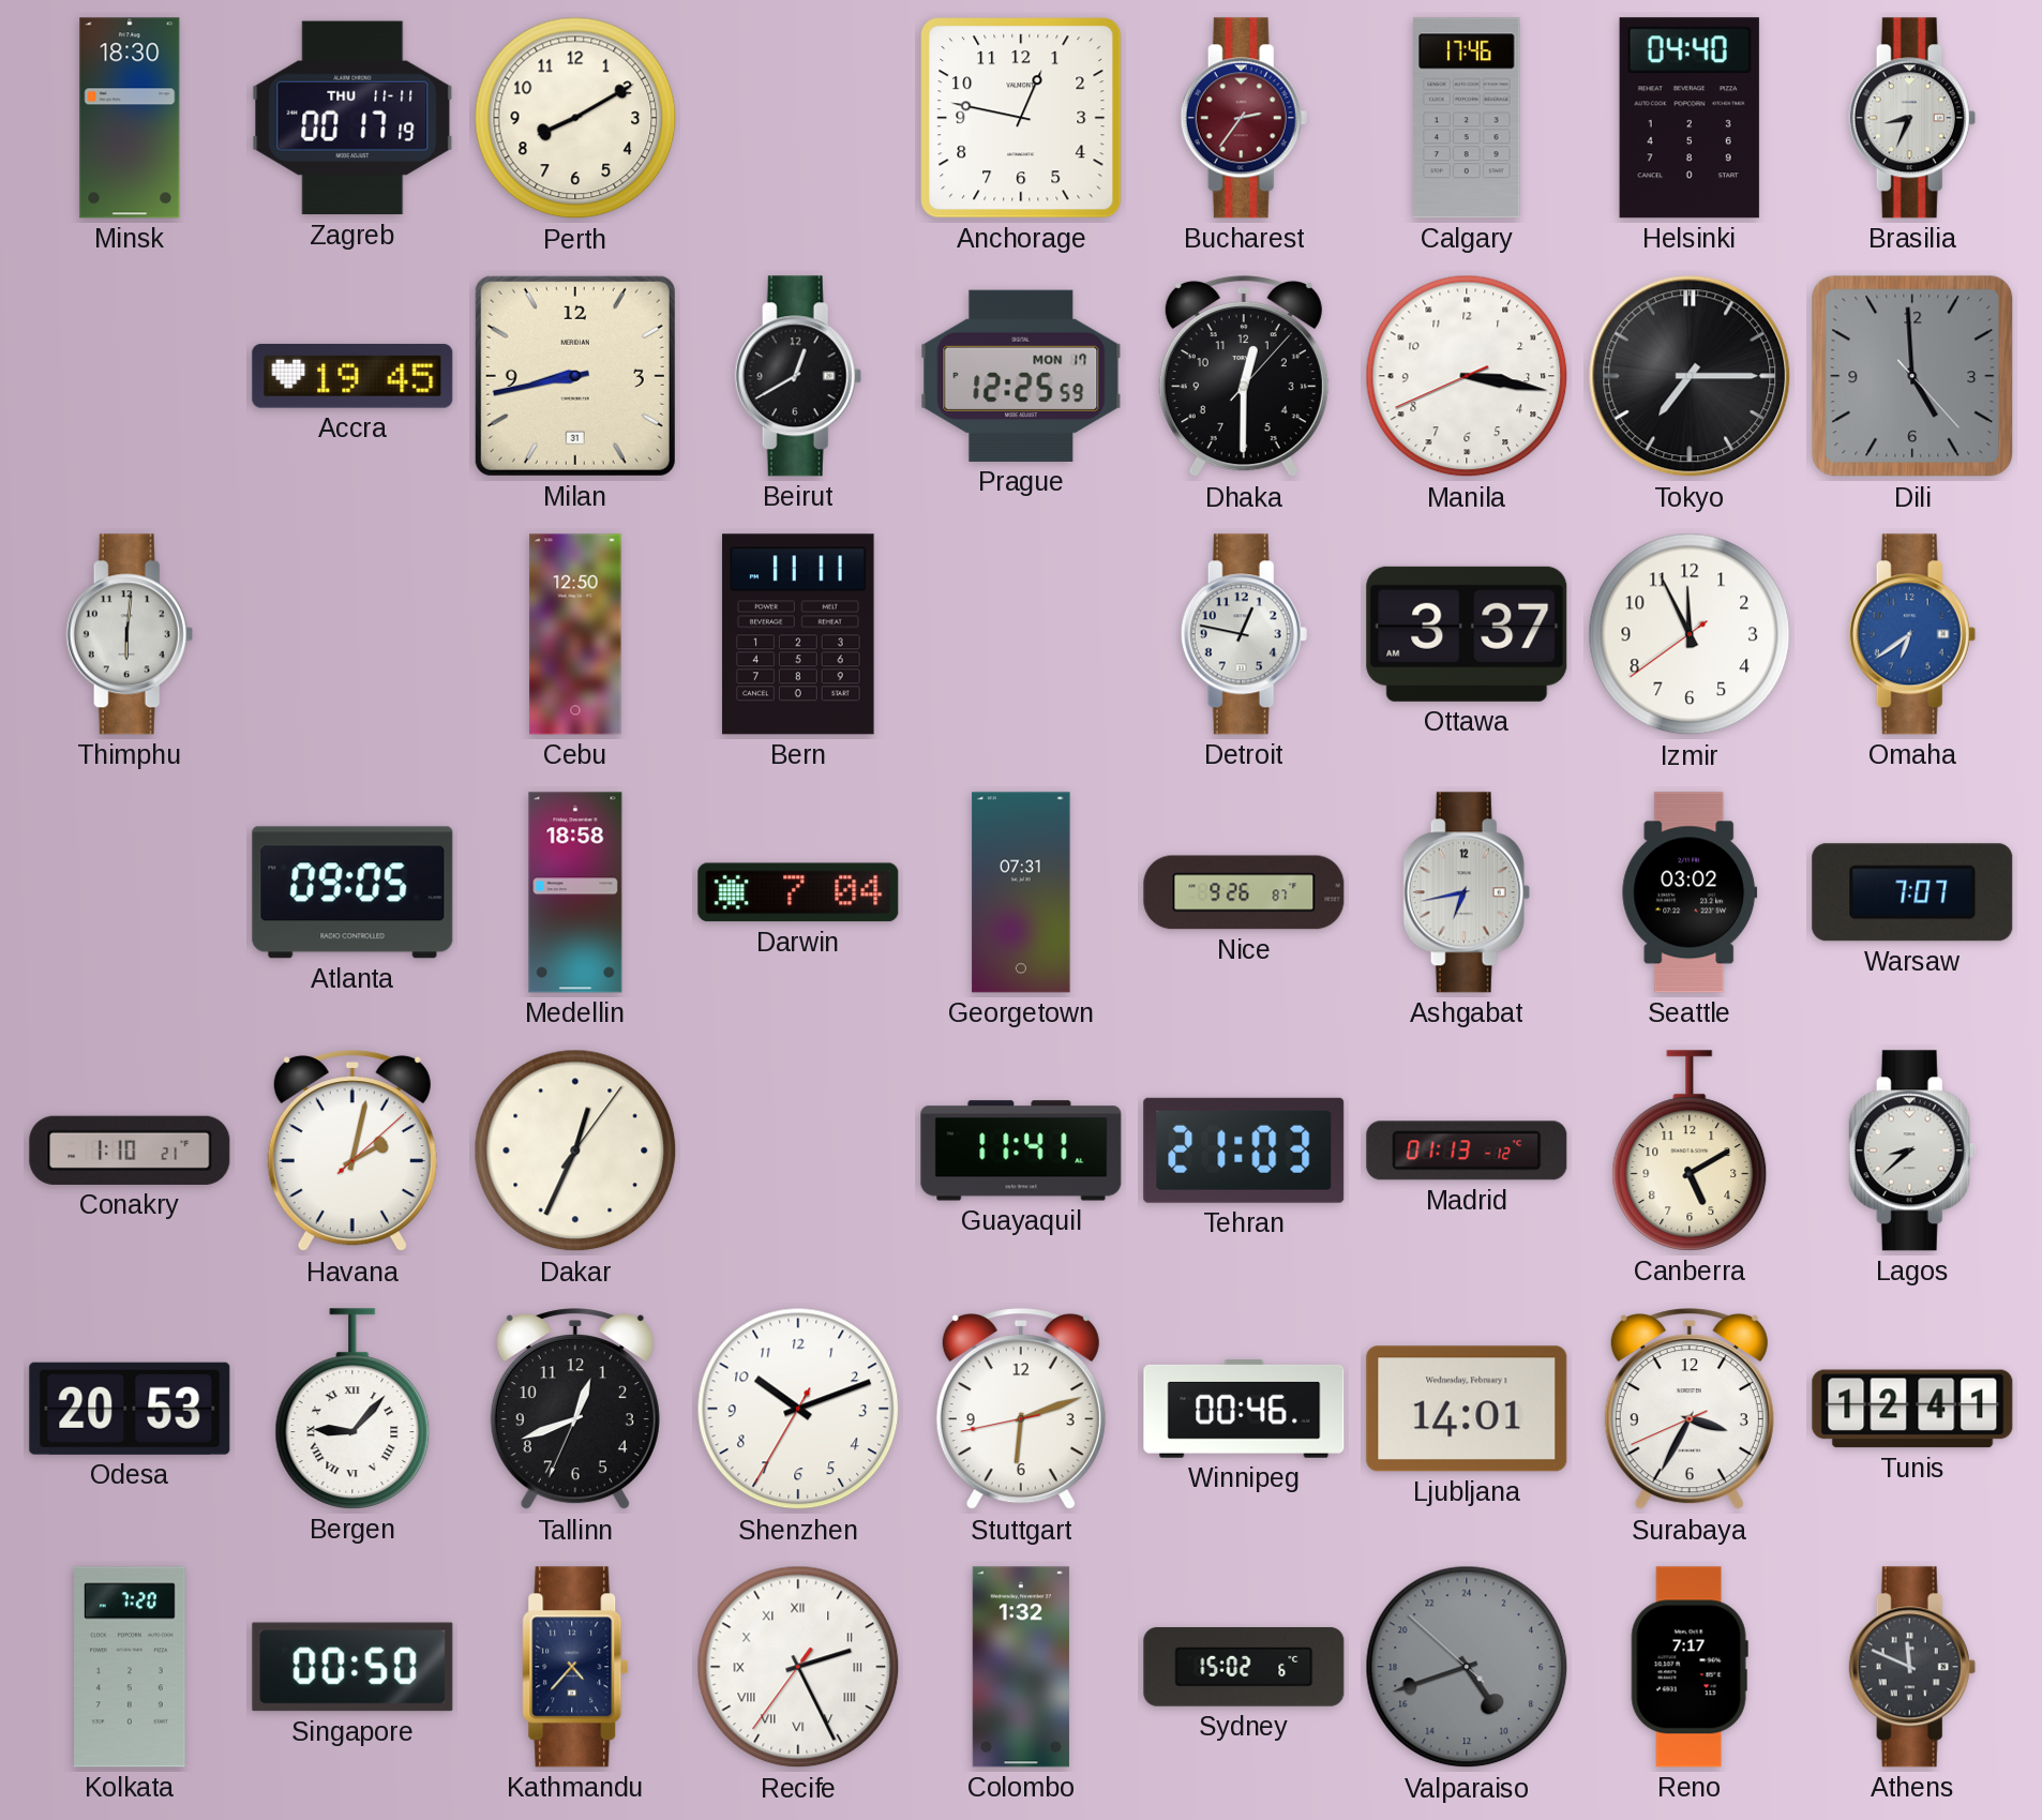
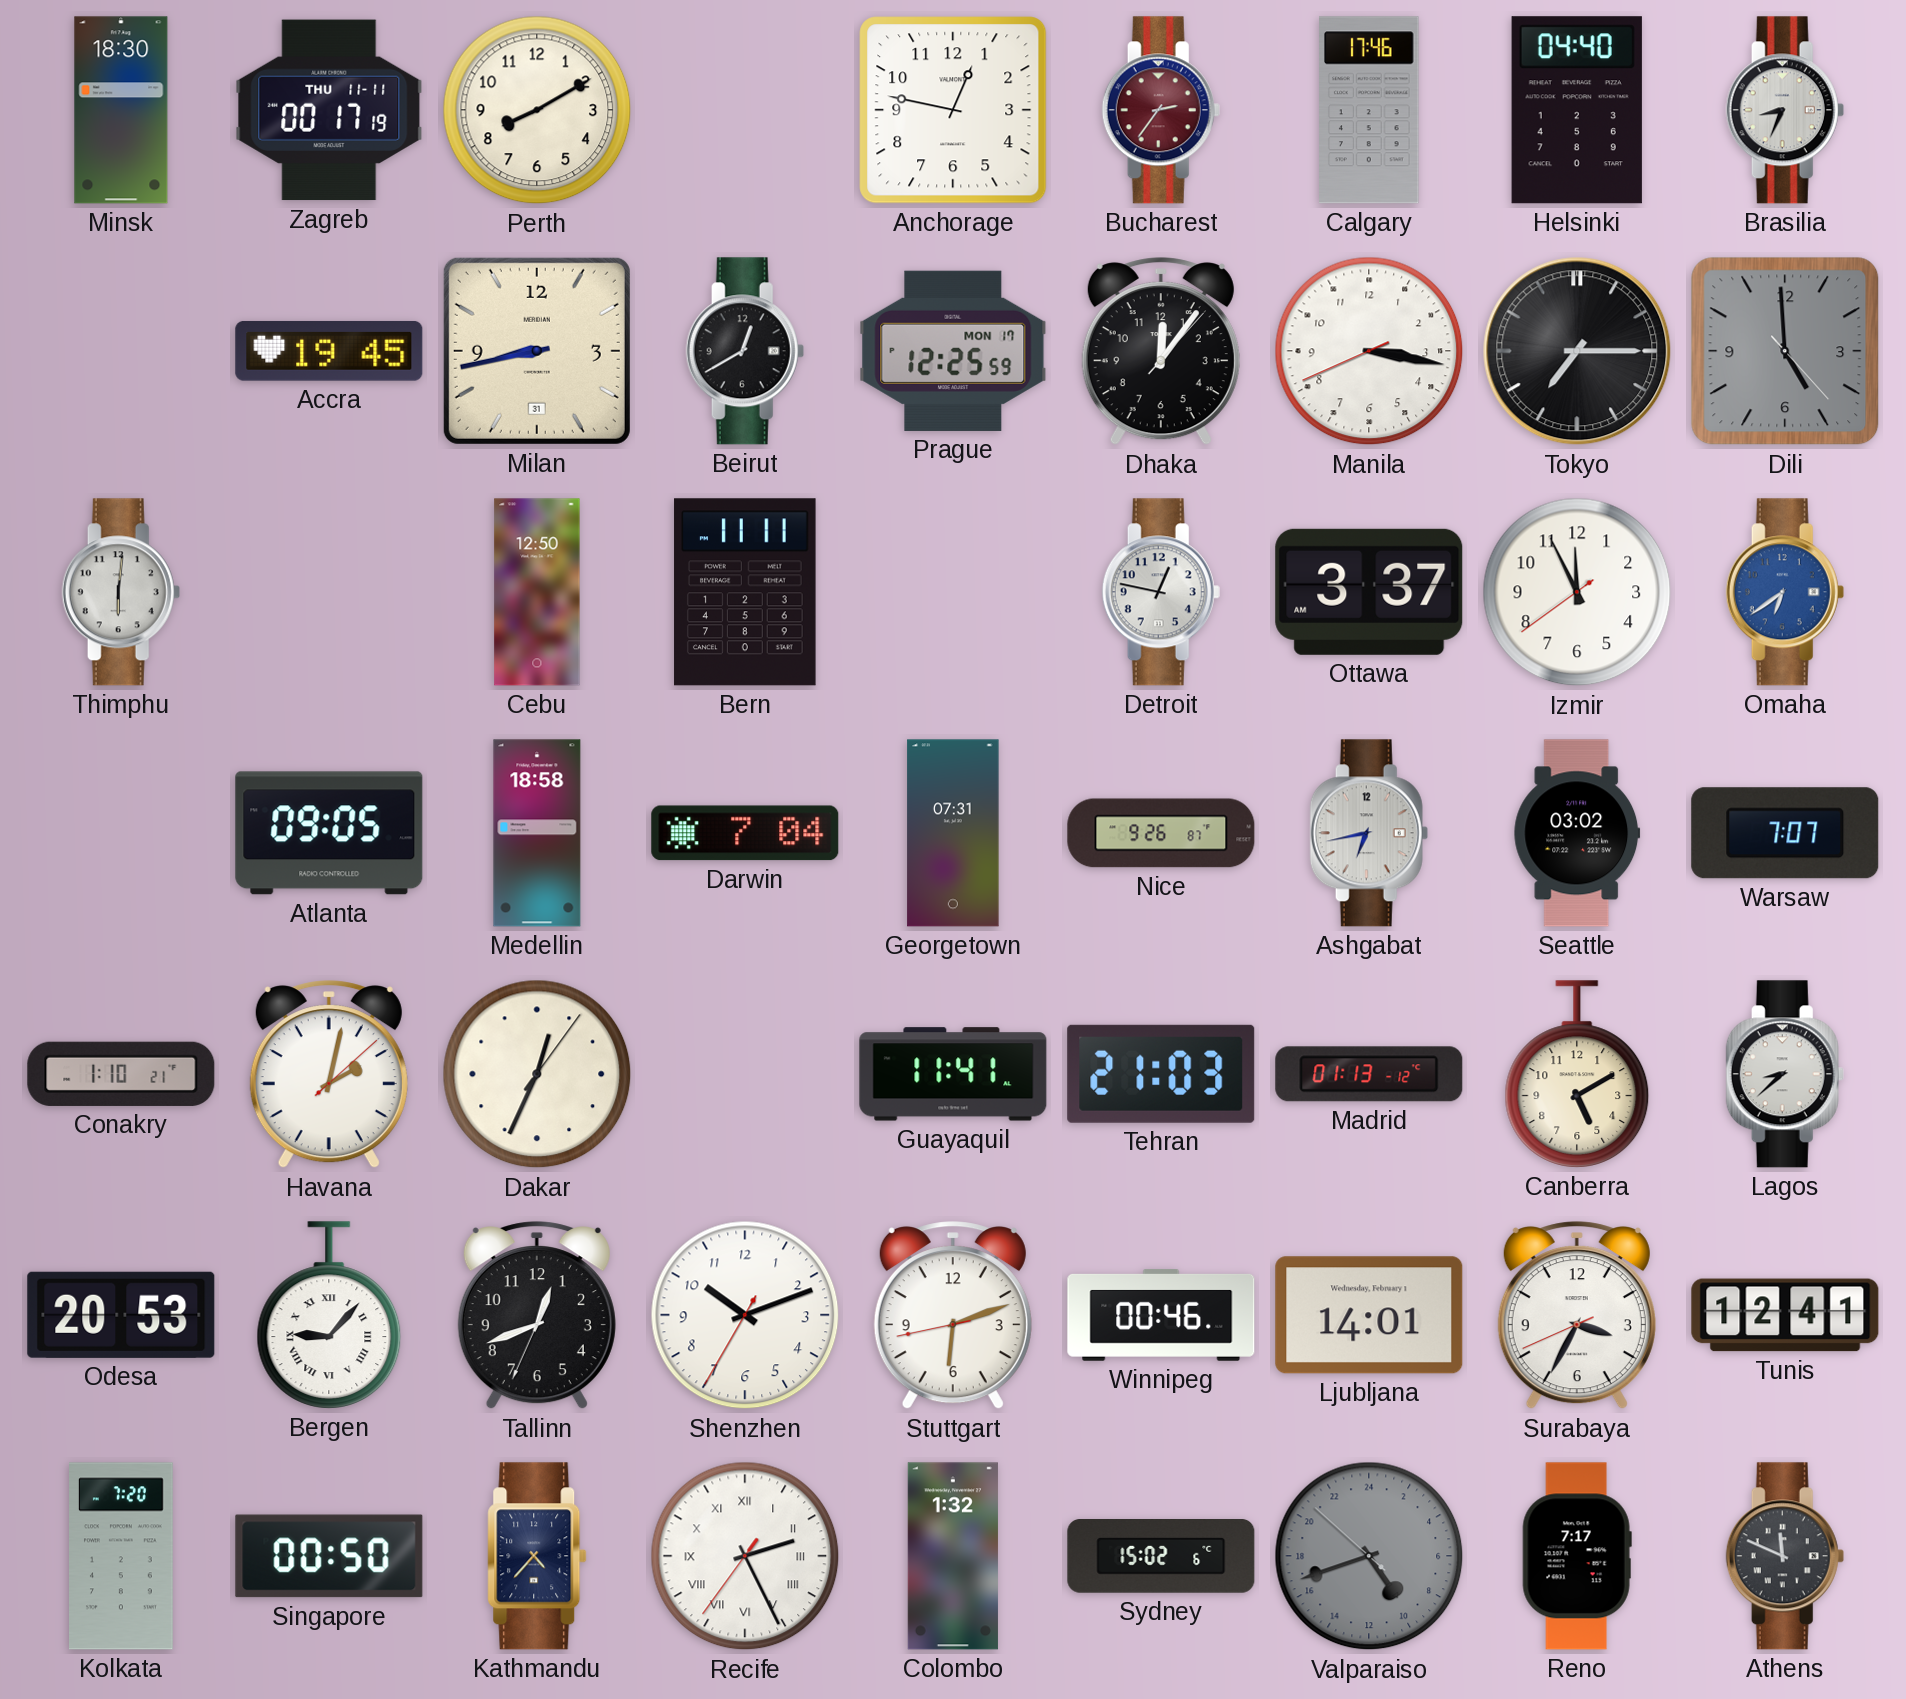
Dhaka: 12:30 -> 12:06
